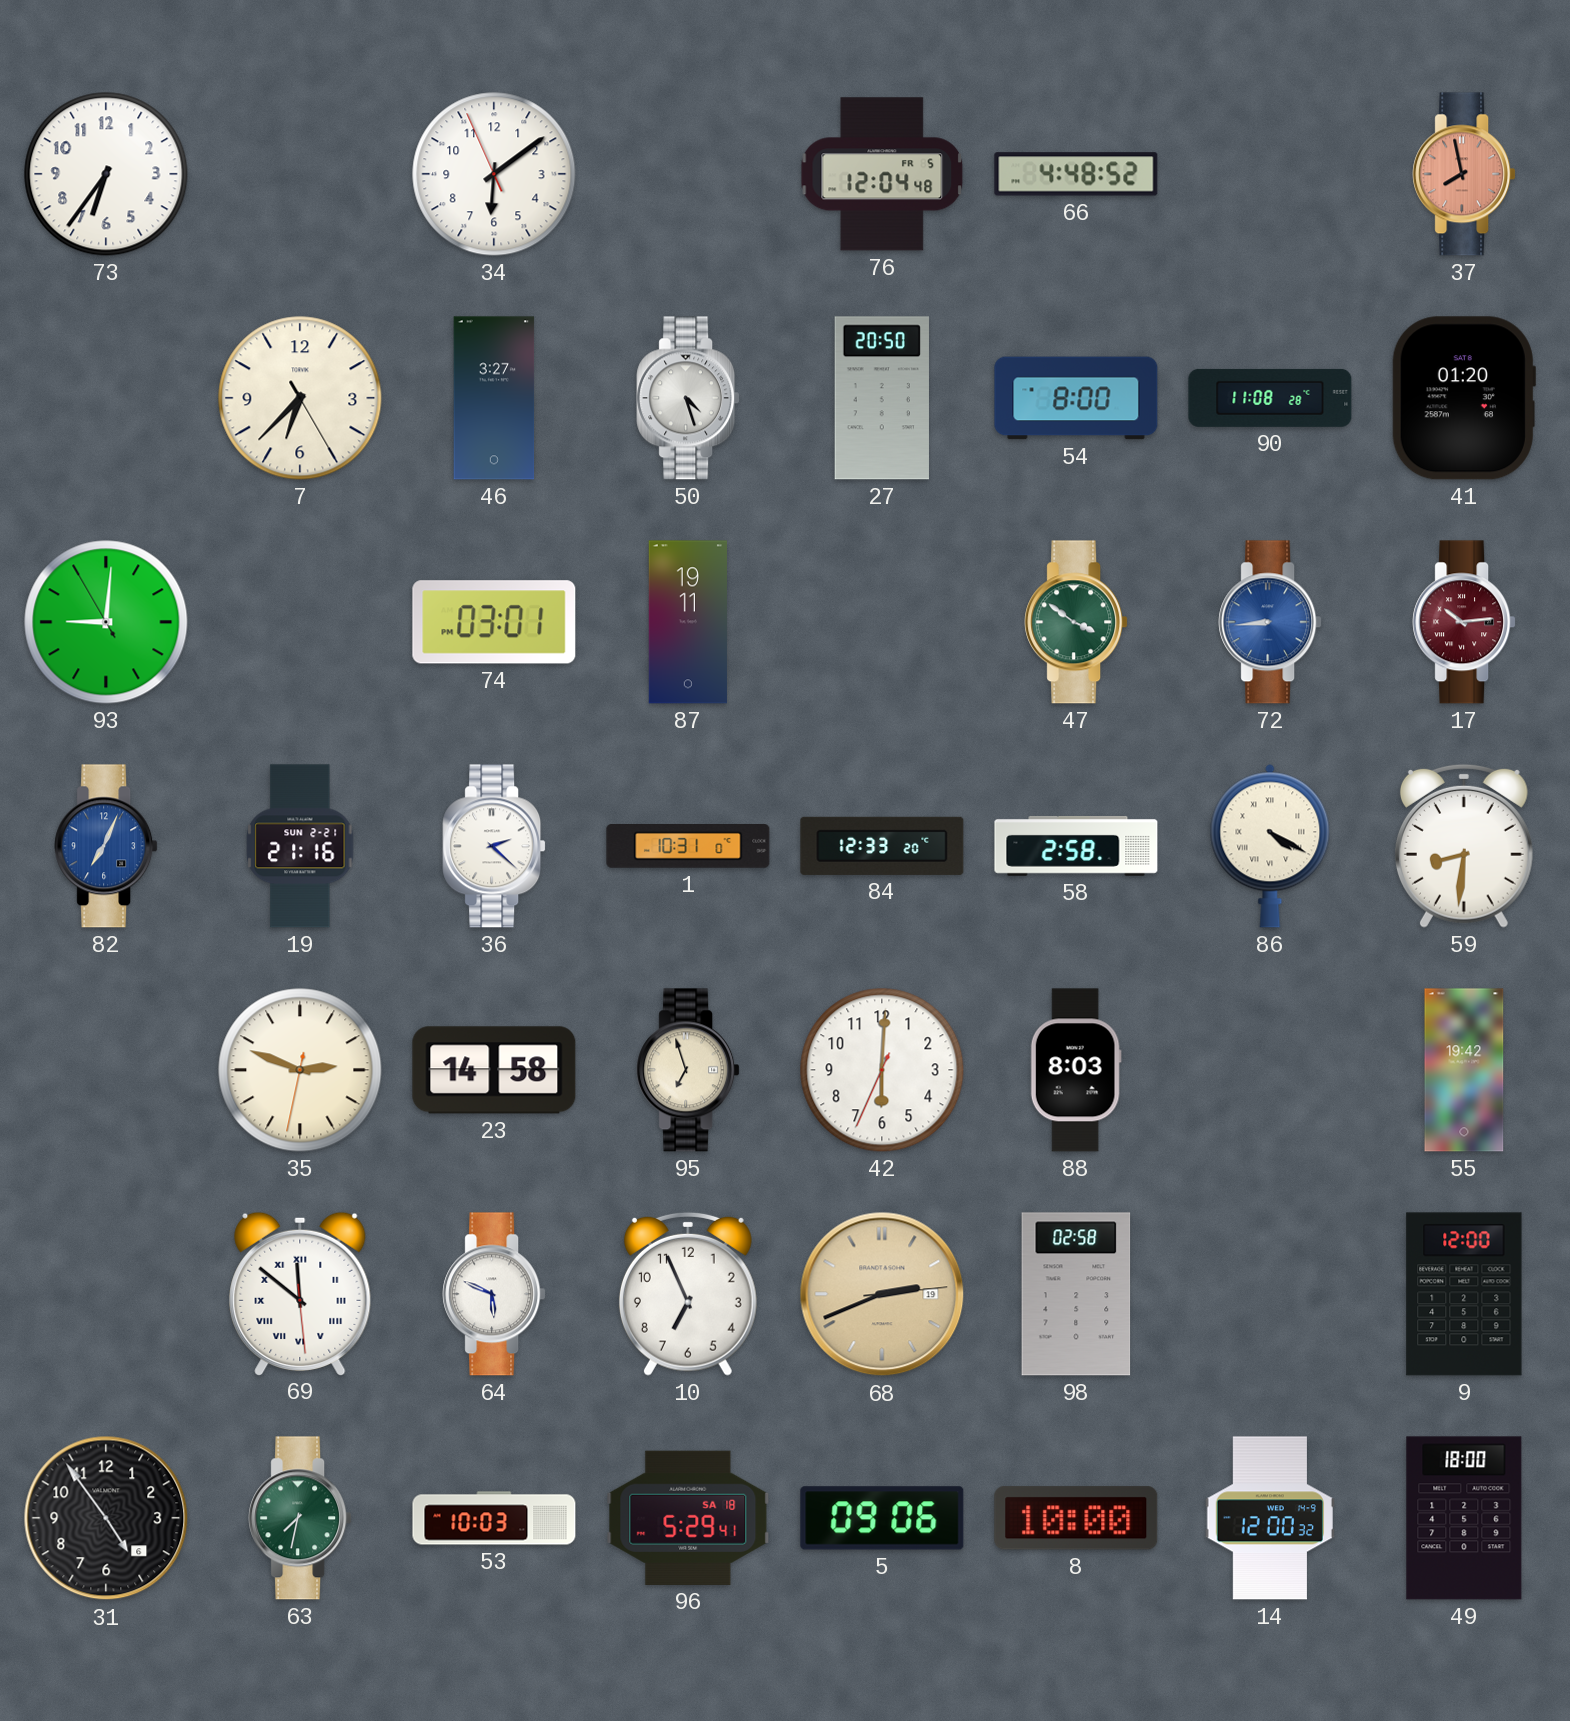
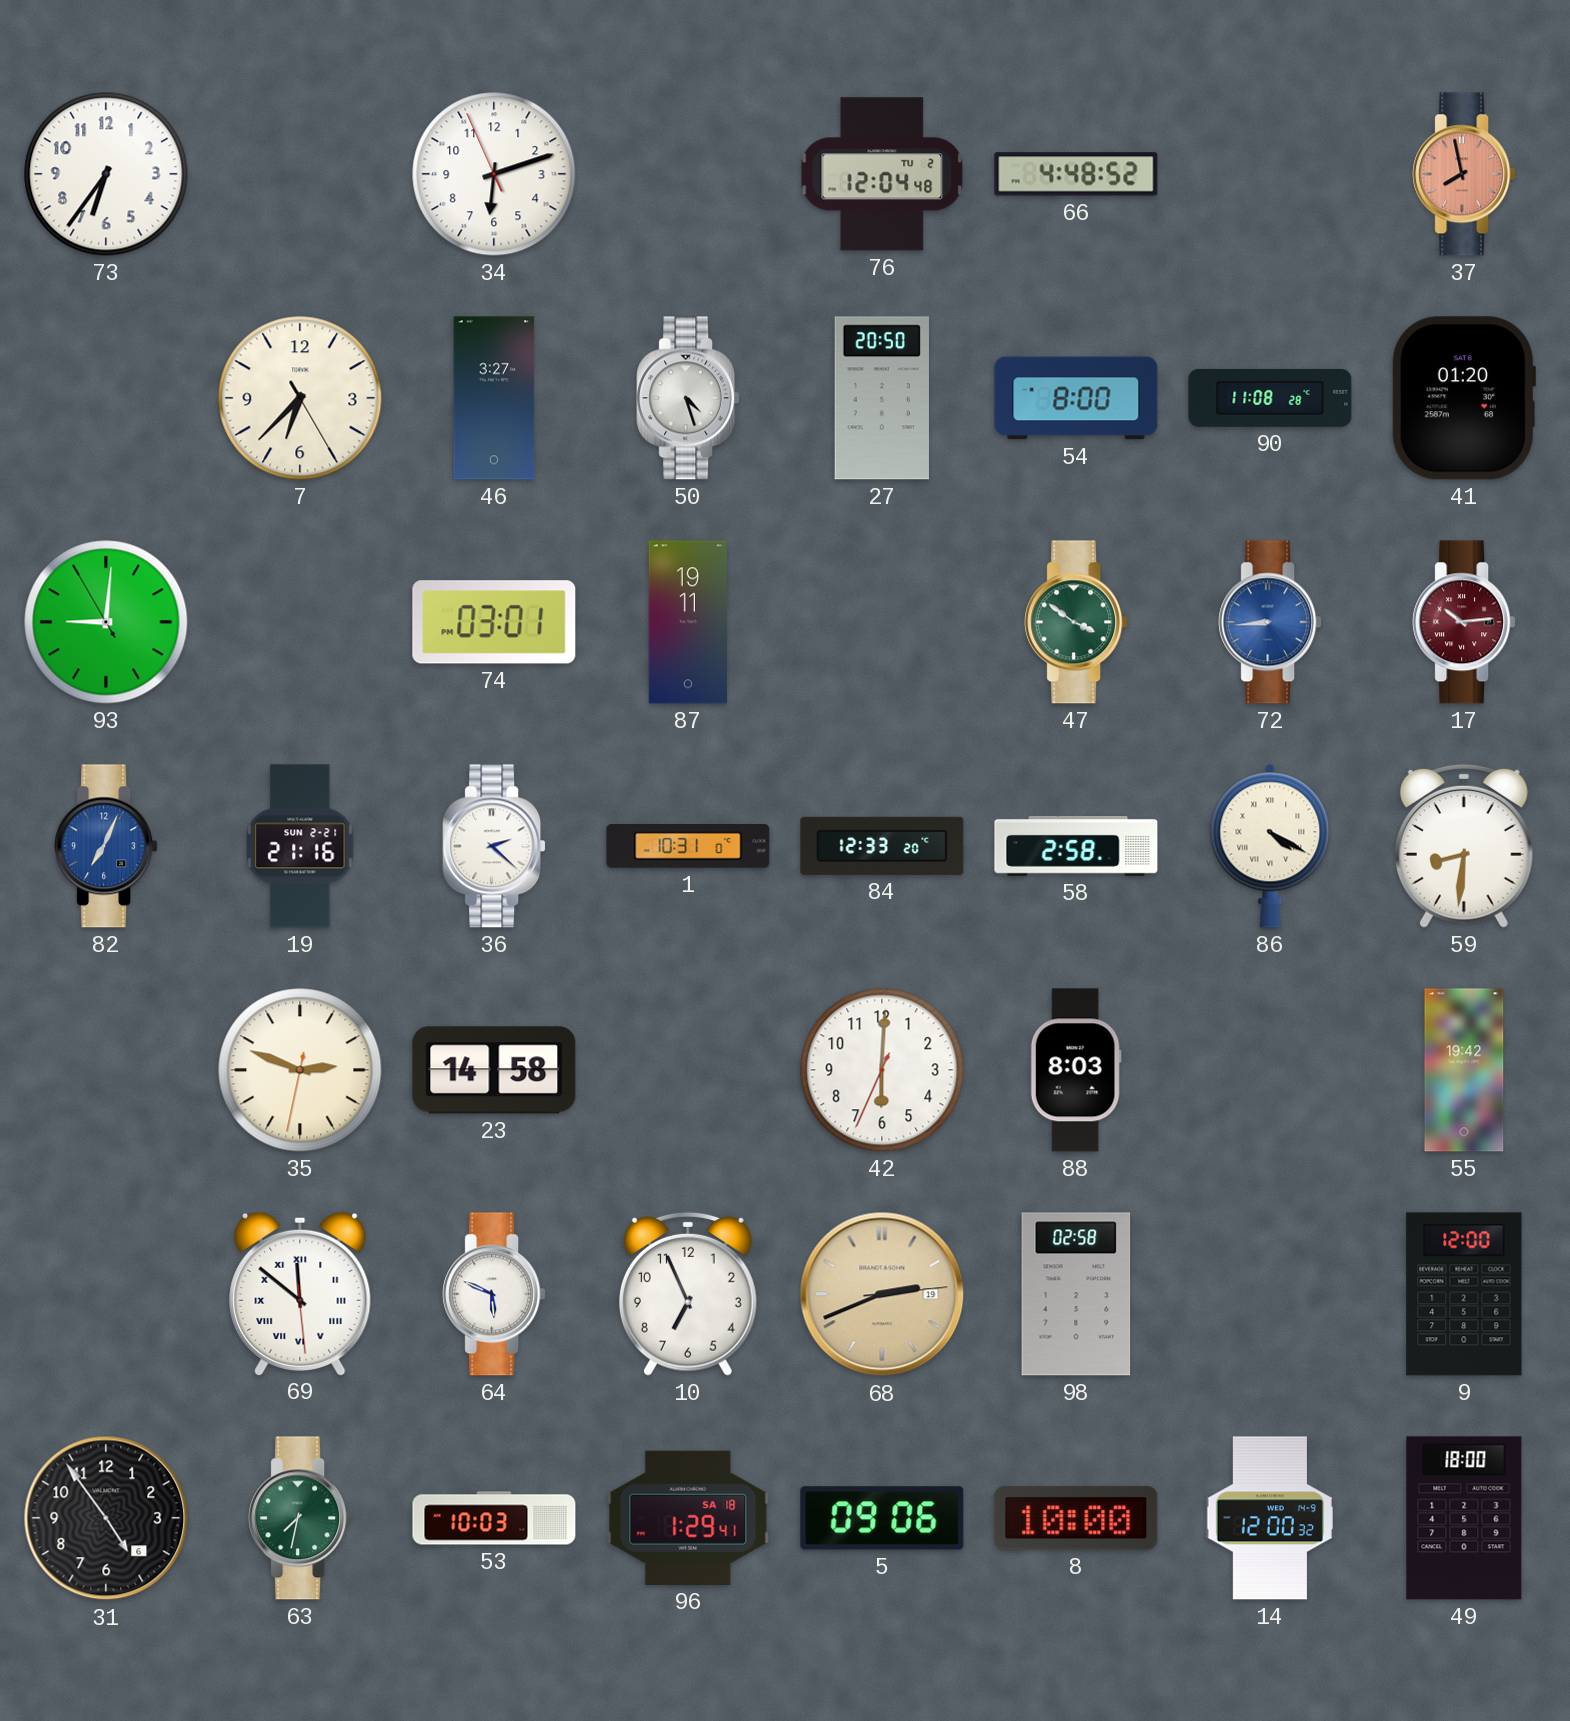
34: 6:08 -> 6:11
76 date: FR 5 -> TU 2
95: 6:57 -> none
96: 5:29 -> 1:29
